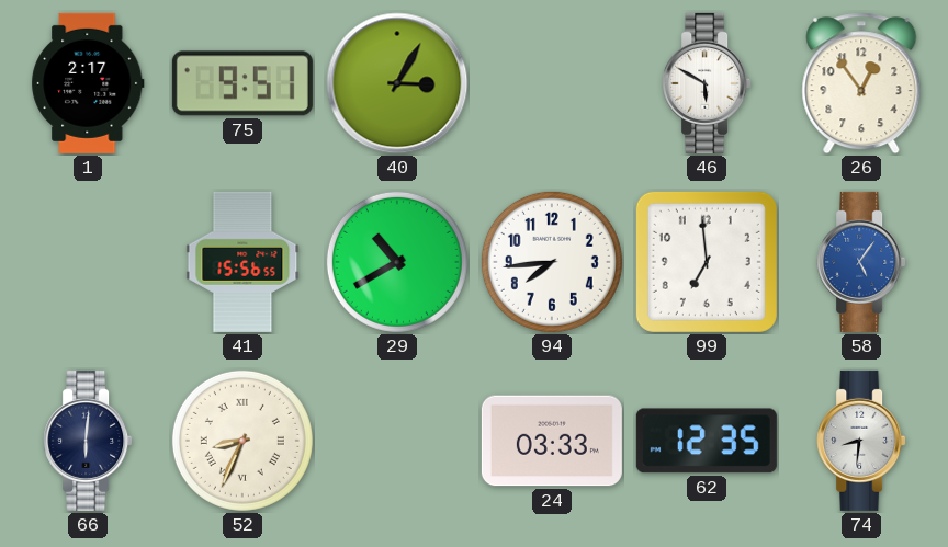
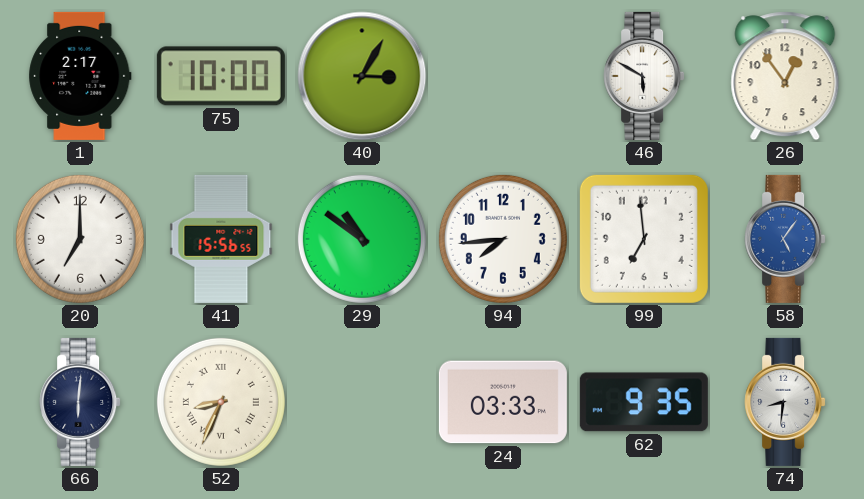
75: 9:51 -> 10:00
20: none -> 7:00
29: 10:40 -> 10:51
62: 12:35 -> 9:35
